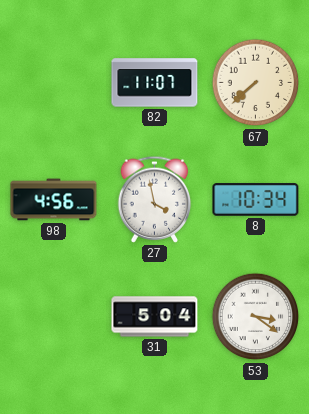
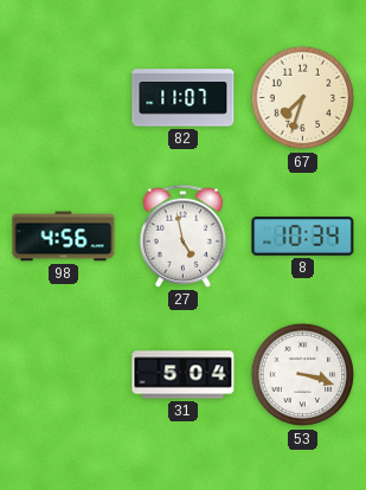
67: 7:38 -> 7:33
27: 3:58 -> 4:58
53: 3:21 -> 3:18
